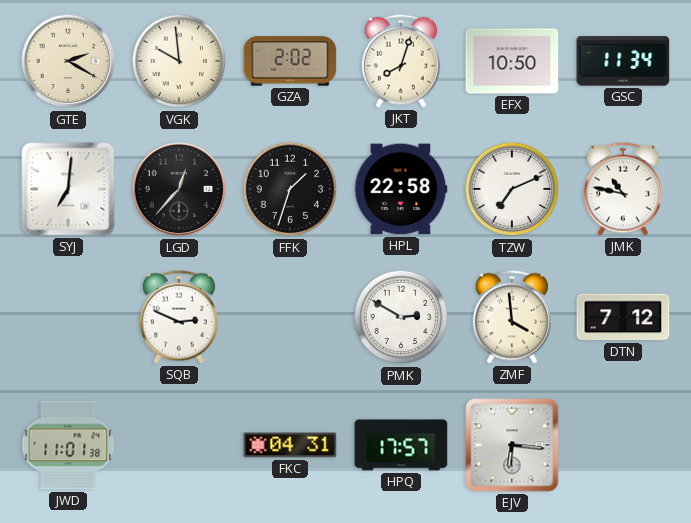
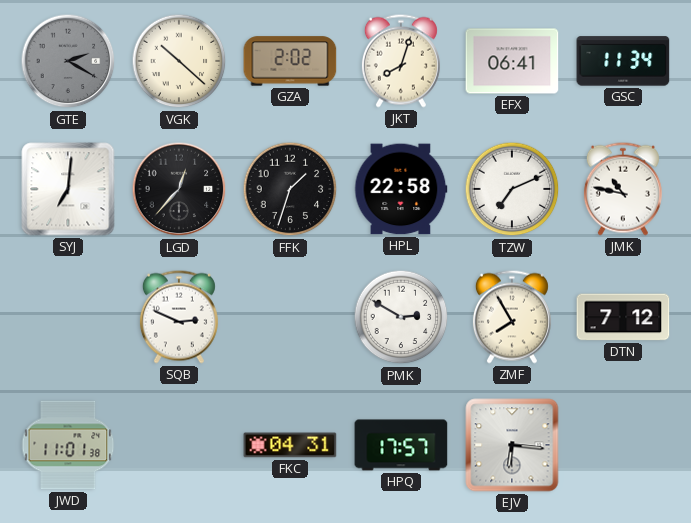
GTE dial: cream -> grey
VGK: 9:59 -> 10:22
EFX: 10:50 -> 06:41
ZMF: 3:59 -> 7:55
